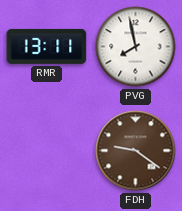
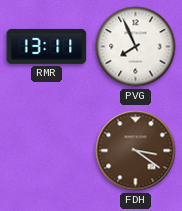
PVG: 7:58 -> 7:56
FDH: 9:21 -> 3:21
